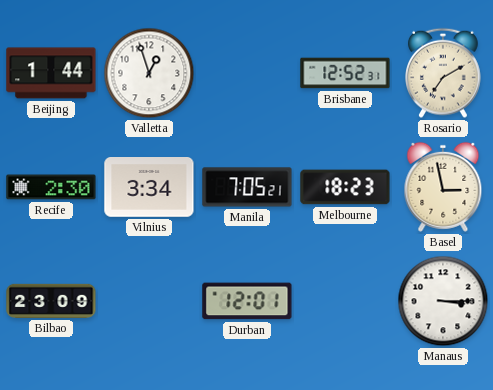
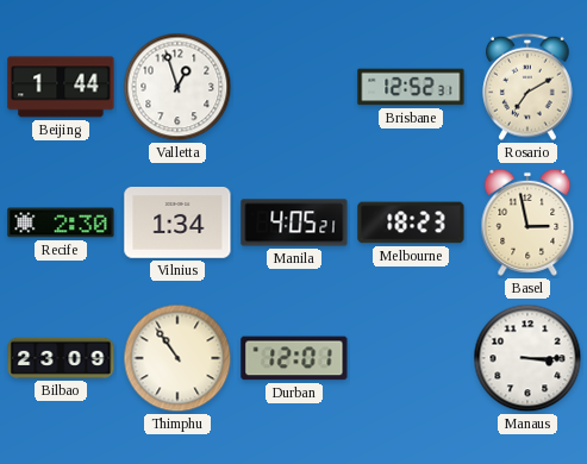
Vilnius: 3:34 -> 1:34
Manila: 7:05 -> 4:05
Thimphu: none -> 10:54
